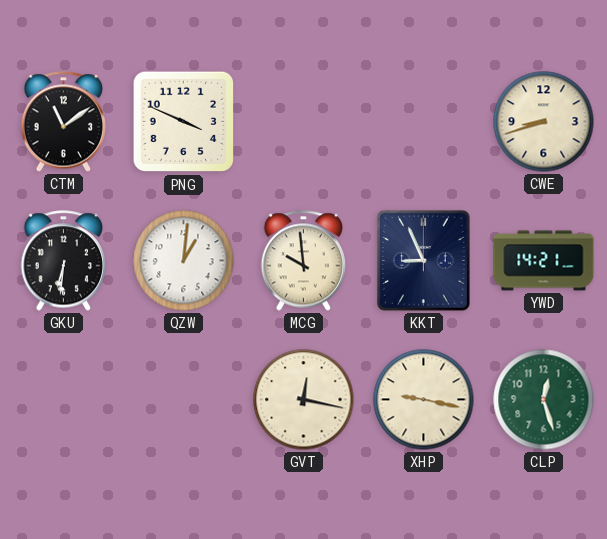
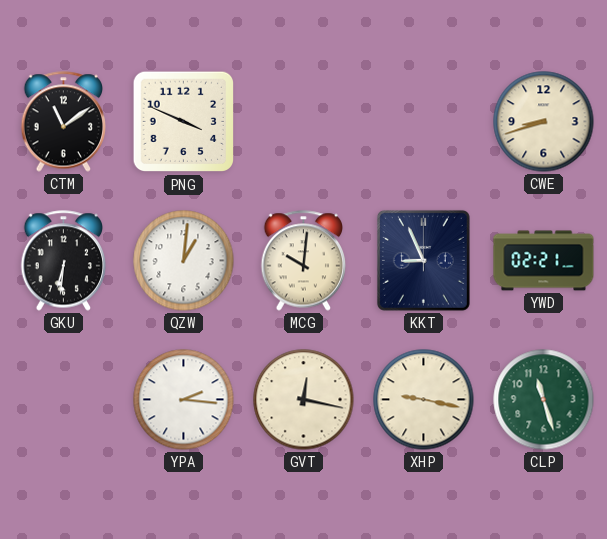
MCG: 9:59 -> 10:01
YWD: 14:21 -> 02:21
YPA: none -> 2:16
CLP: 12:27 -> 11:27
